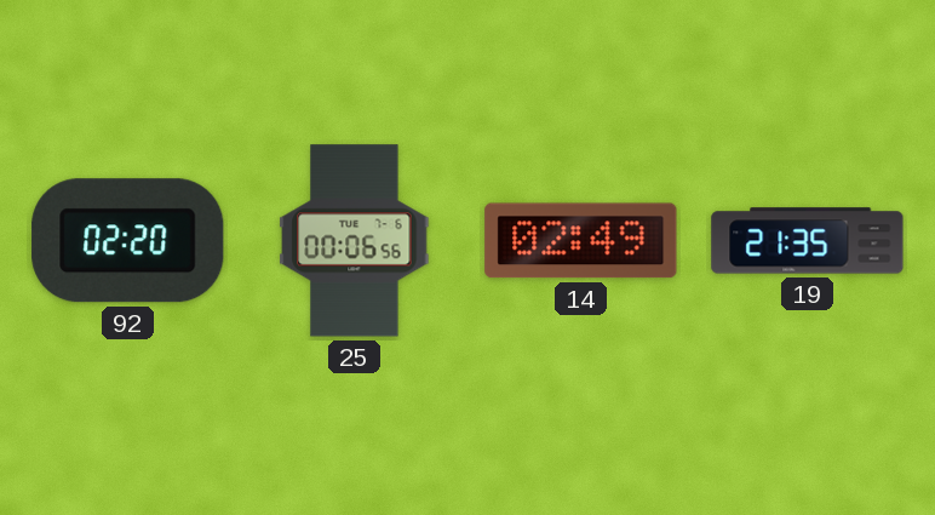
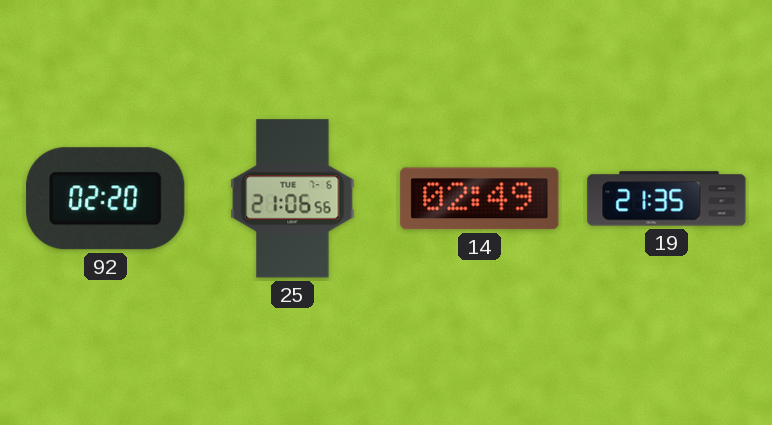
25: 00:06 -> 21:06
